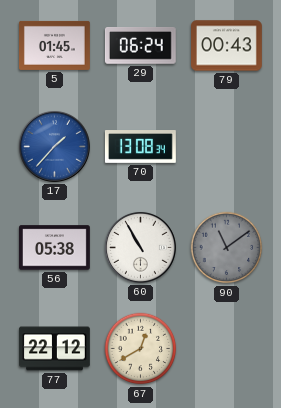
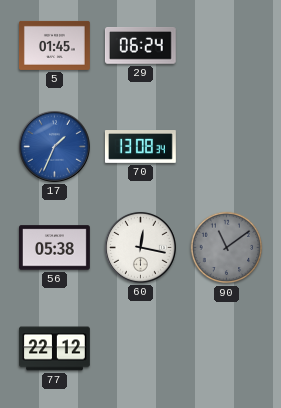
79: 00:43 -> none
17: 1:37 -> 1:34
60: 10:55 -> 12:17
67: 12:40 -> none
